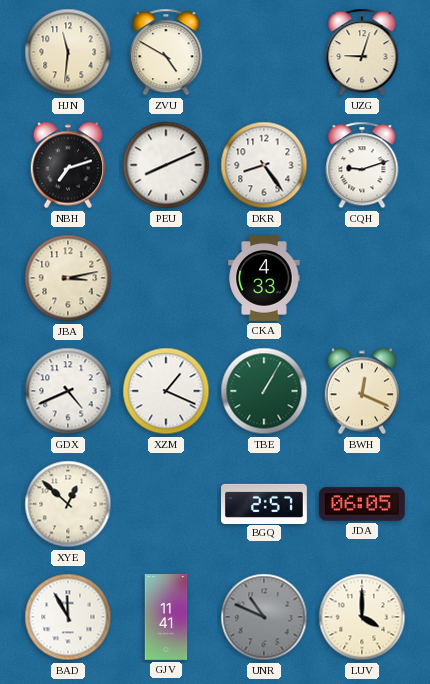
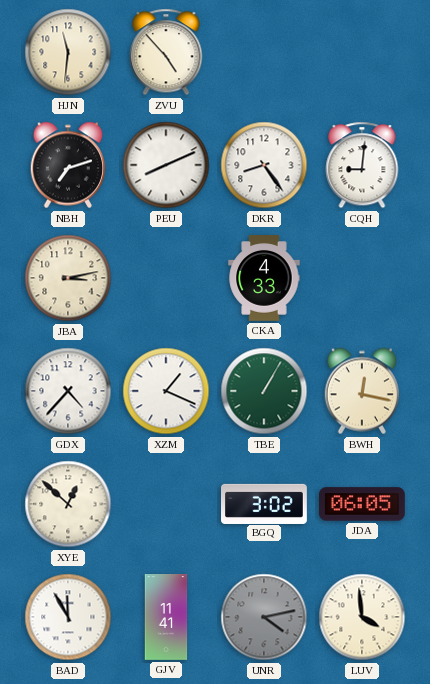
ZVU: 4:50 -> 4:53
UZG: 9:03 -> none
CQH: 9:12 -> 9:01
GDX: 4:41 -> 4:37
BWH: 12:19 -> 12:17
BGQ: 2:57 -> 3:02
UNR: 10:49 -> 4:13
LUV: 4:00 -> 3:59
